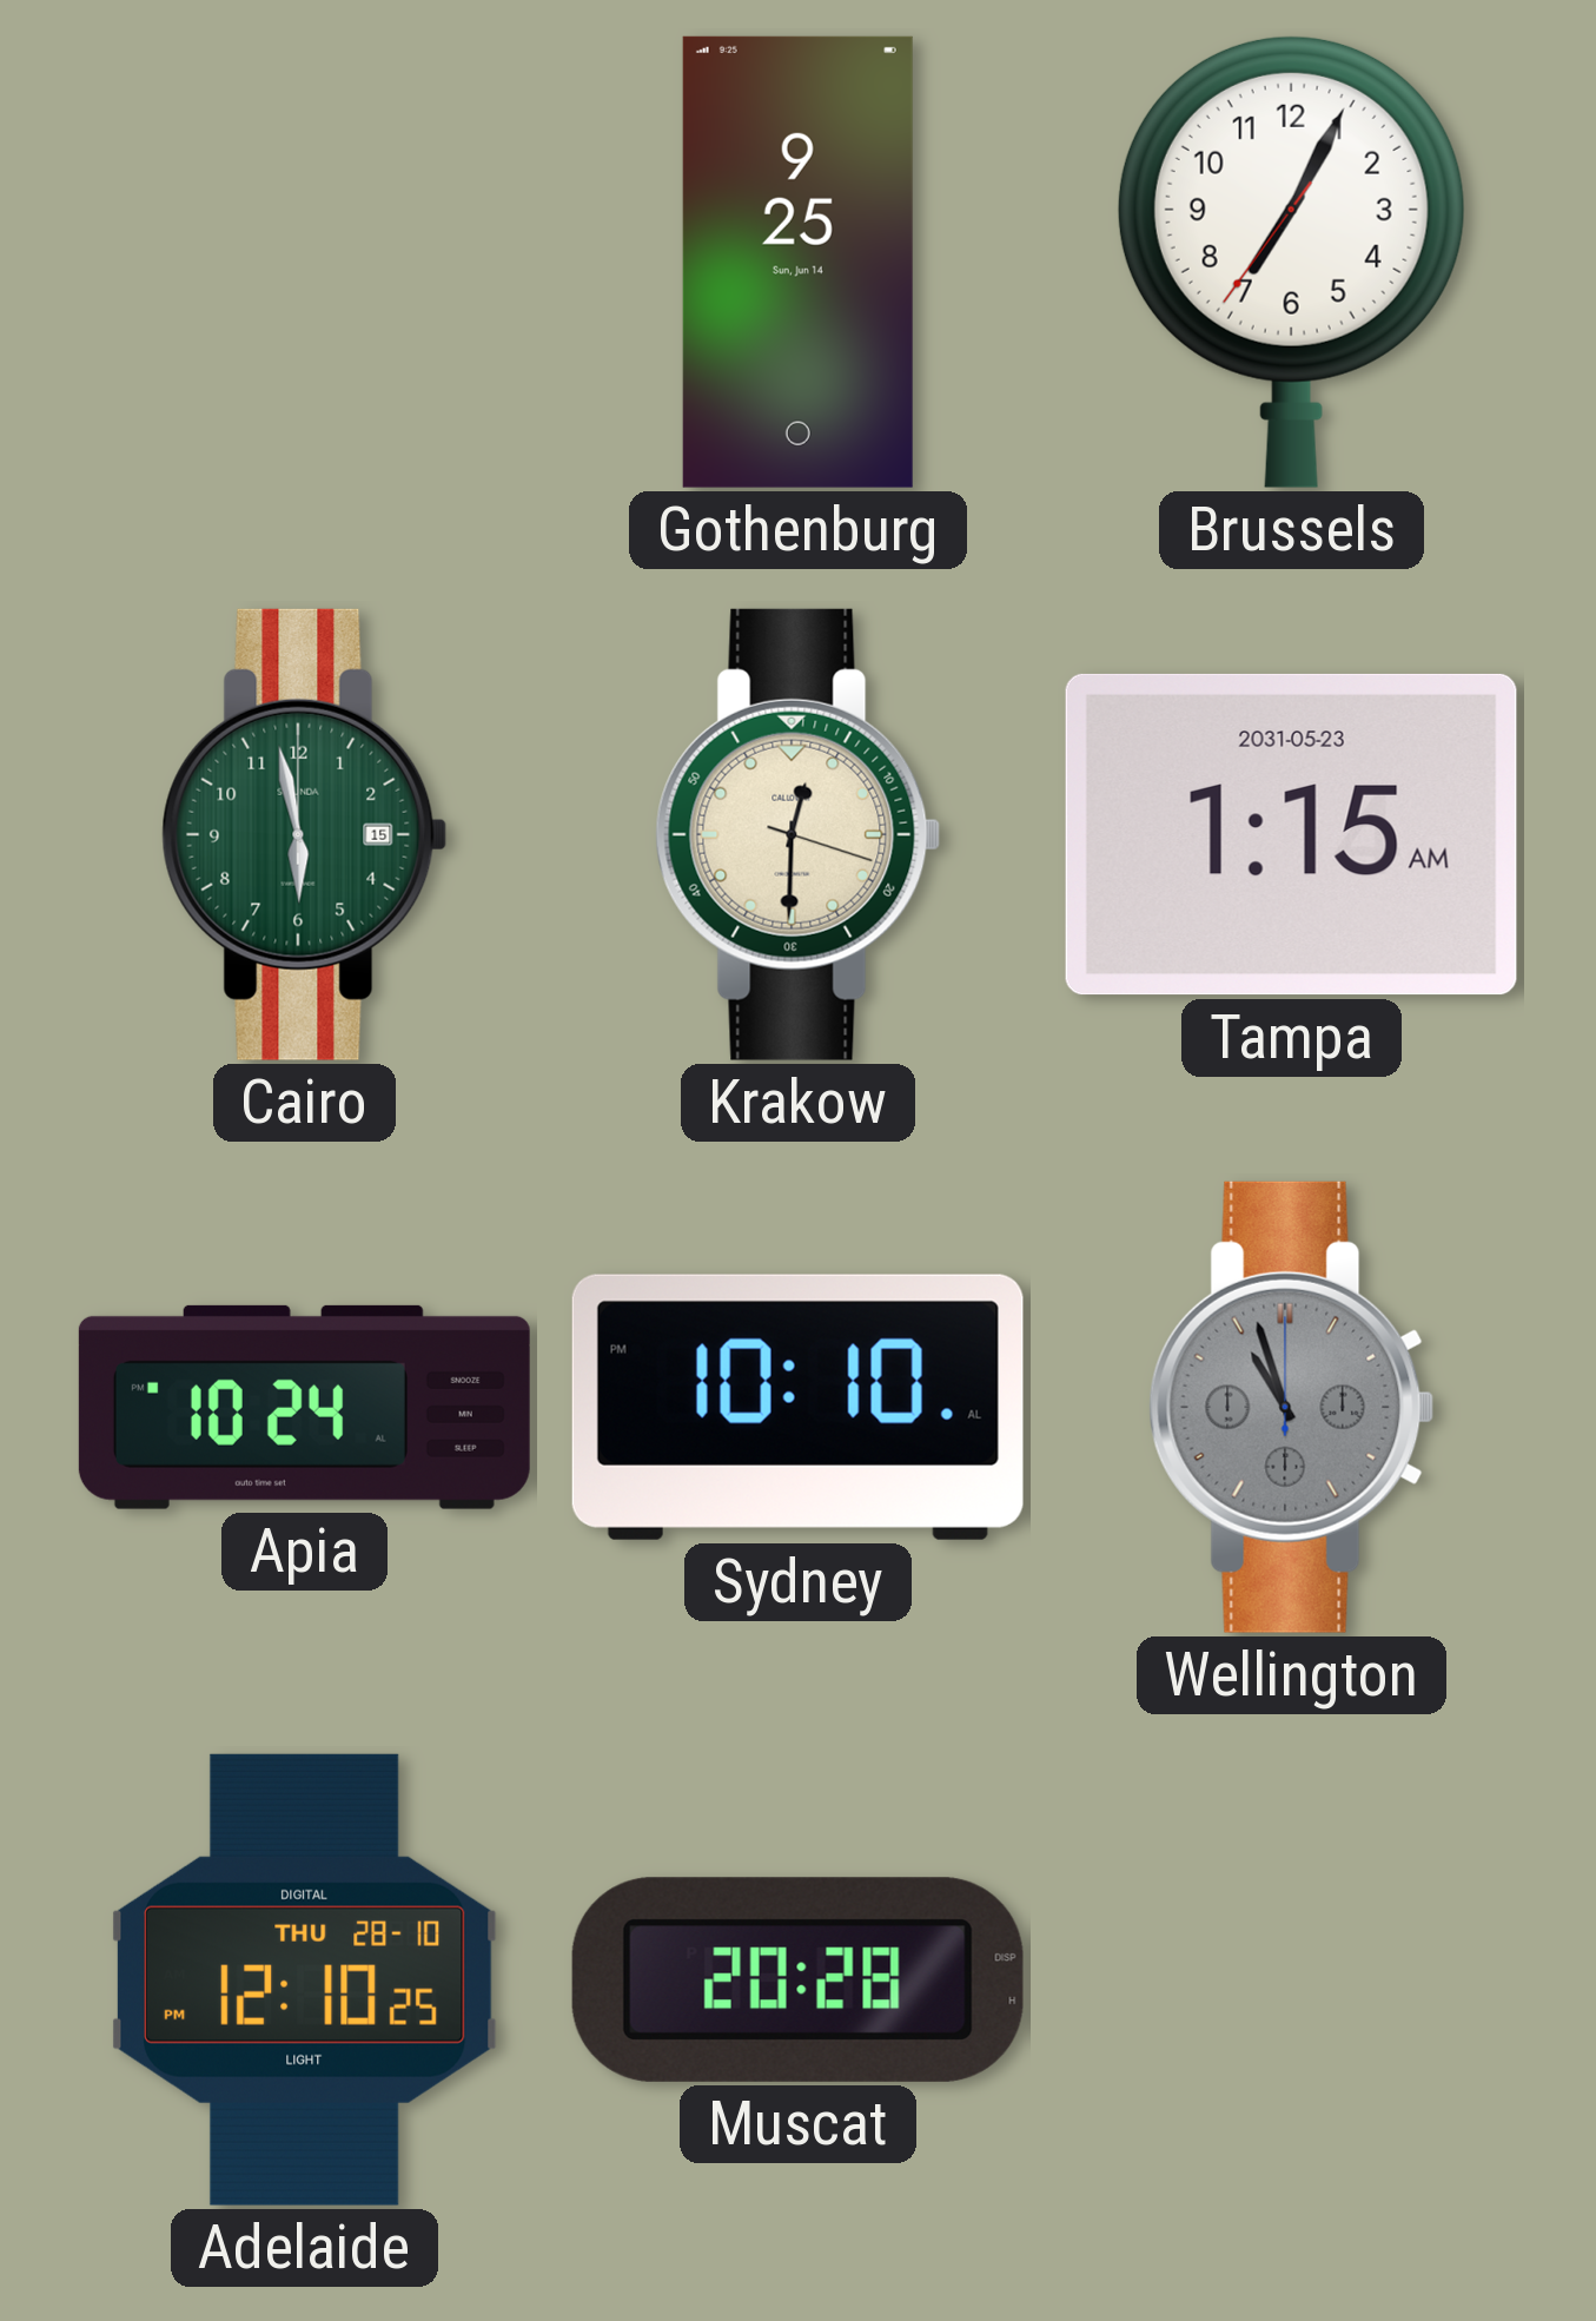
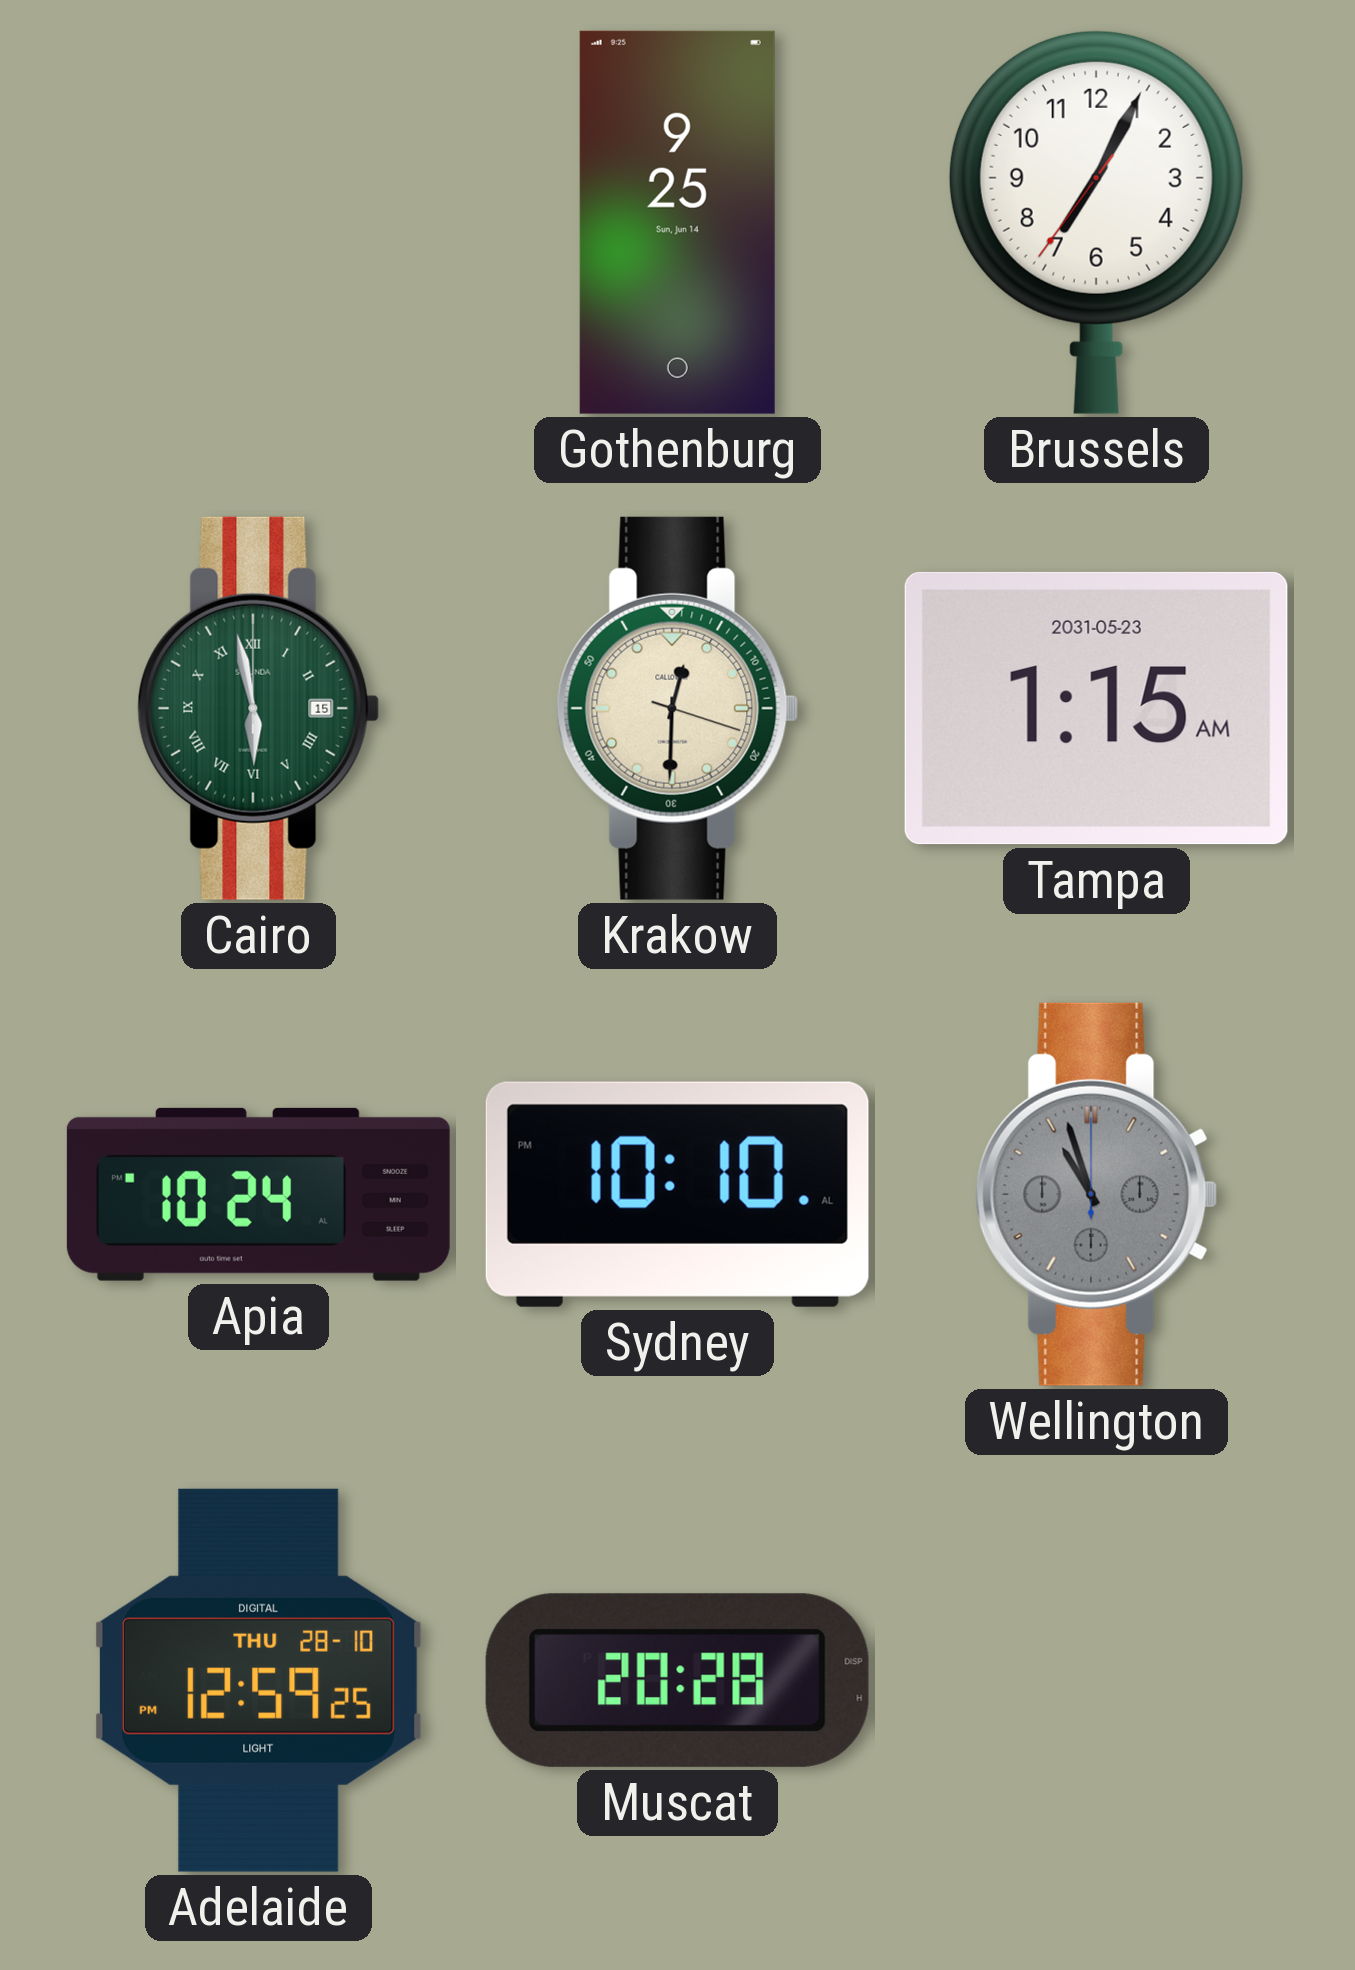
Cairo numerals: Arabic -> Roman
Adelaide: 12:10 -> 12:59
